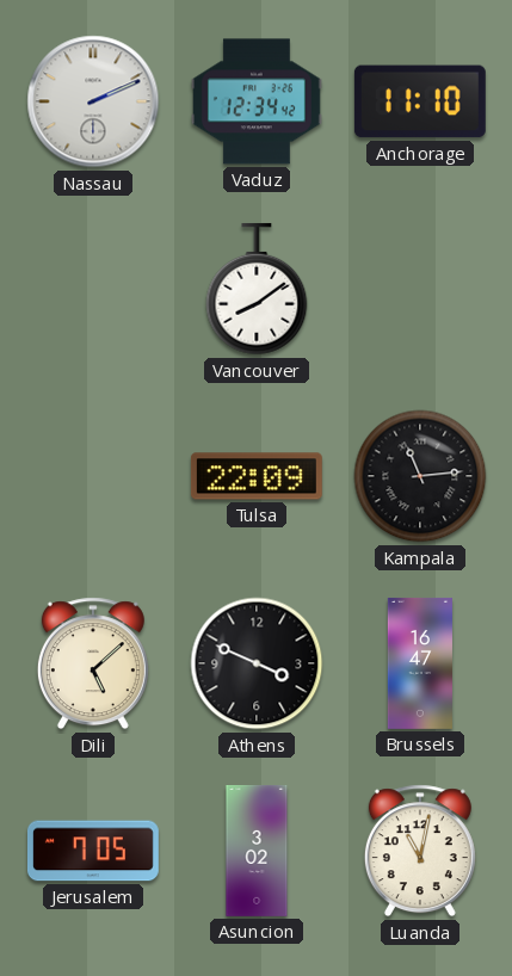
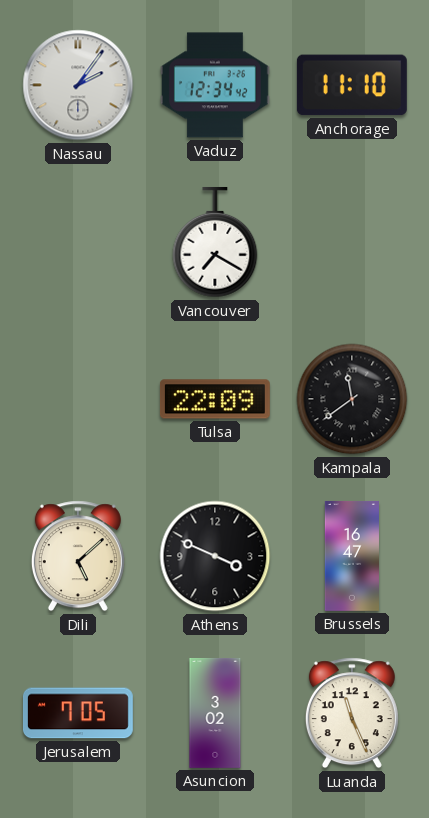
Nassau: 2:11 -> 2:06
Vancouver: 8:09 -> 7:20
Kampala: 11:14 -> 11:39
Luanda: 11:02 -> 11:26
